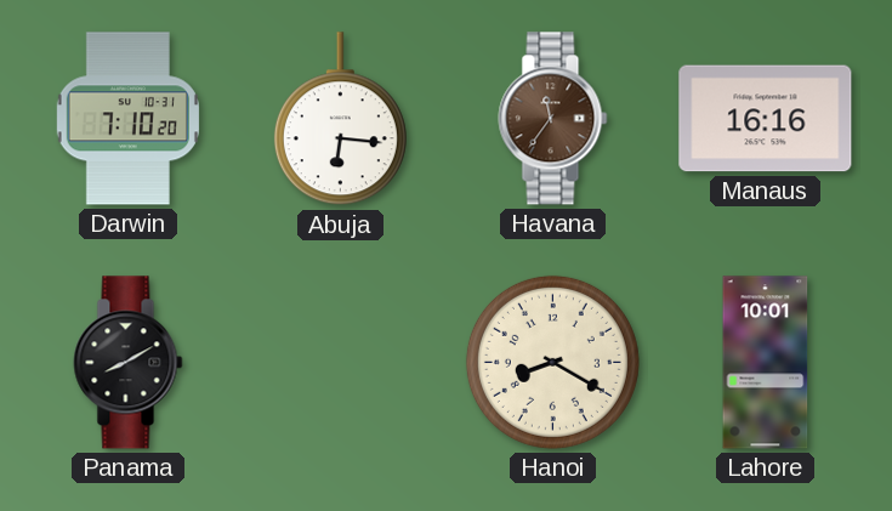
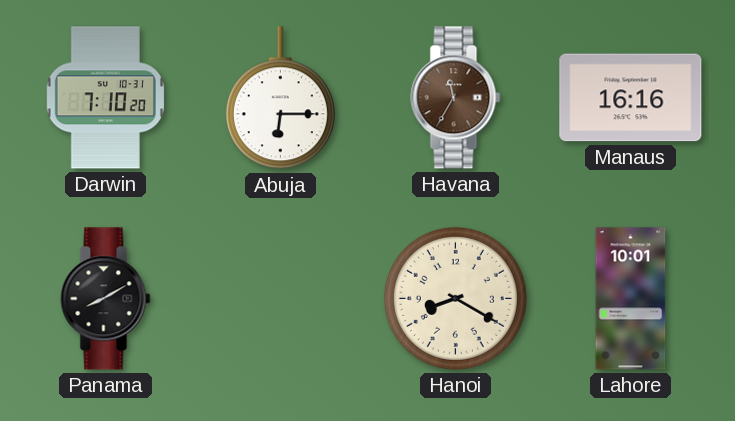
Abuja: 6:16 -> 6:15
Havana: 11:36 -> 11:35
